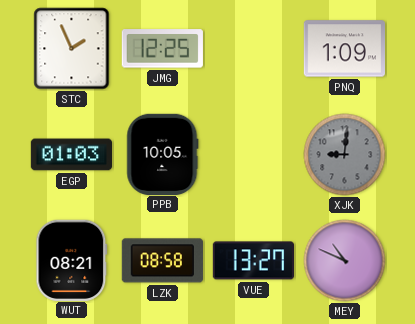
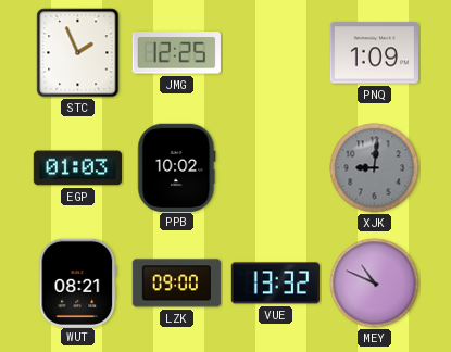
PPB: 10:05 -> 10:02
LZK: 08:58 -> 09:00
VUE: 13:27 -> 13:32
